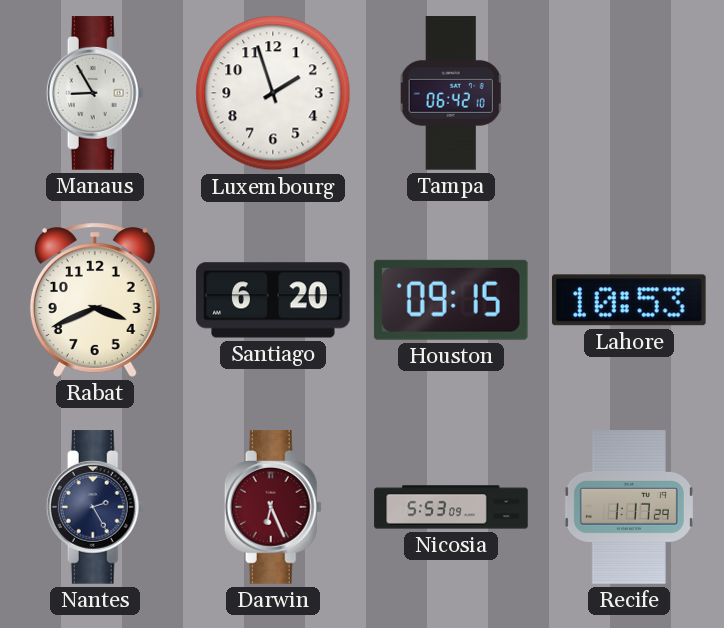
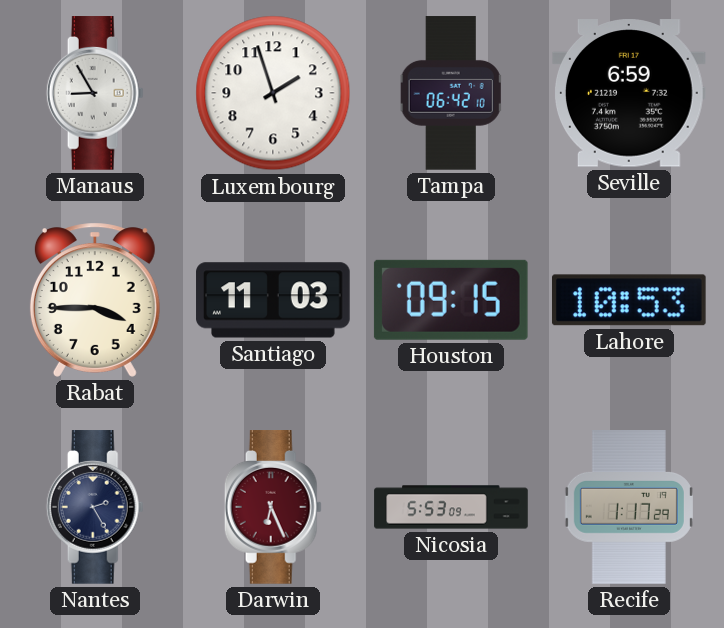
Seville: none -> 6:59
Rabat: 3:41 -> 3:45
Santiago: 6:20 -> 11:03
